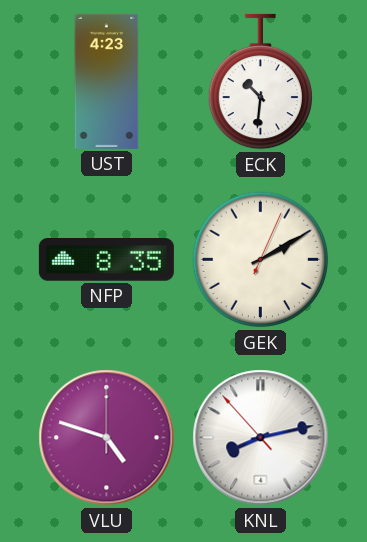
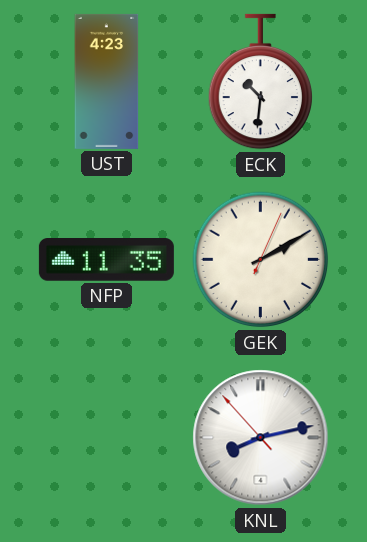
NFP: 8:35 -> 11:35
VLU: 4:48 -> none
